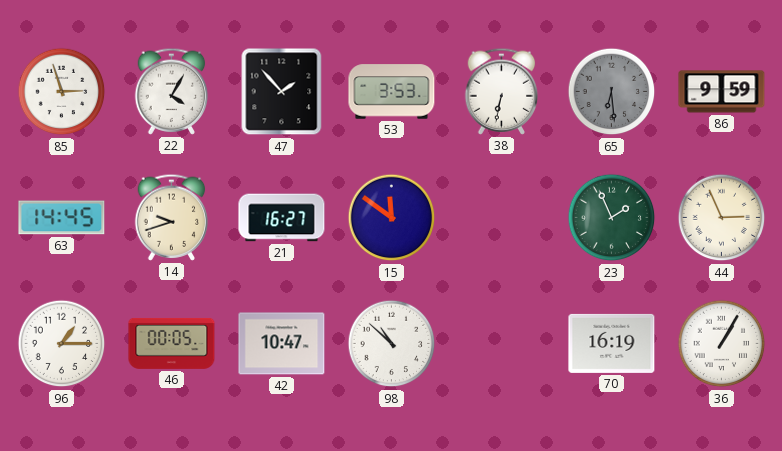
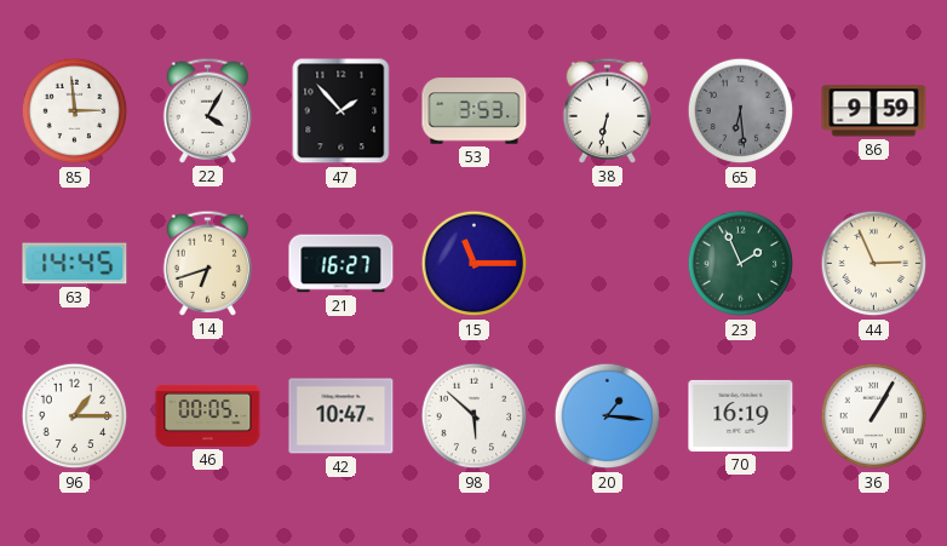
85: 2:57 -> 2:59
14: 9:42 -> 6:42
15: 11:51 -> 11:15
98: 10:52 -> 5:52
20: none -> 1:16
